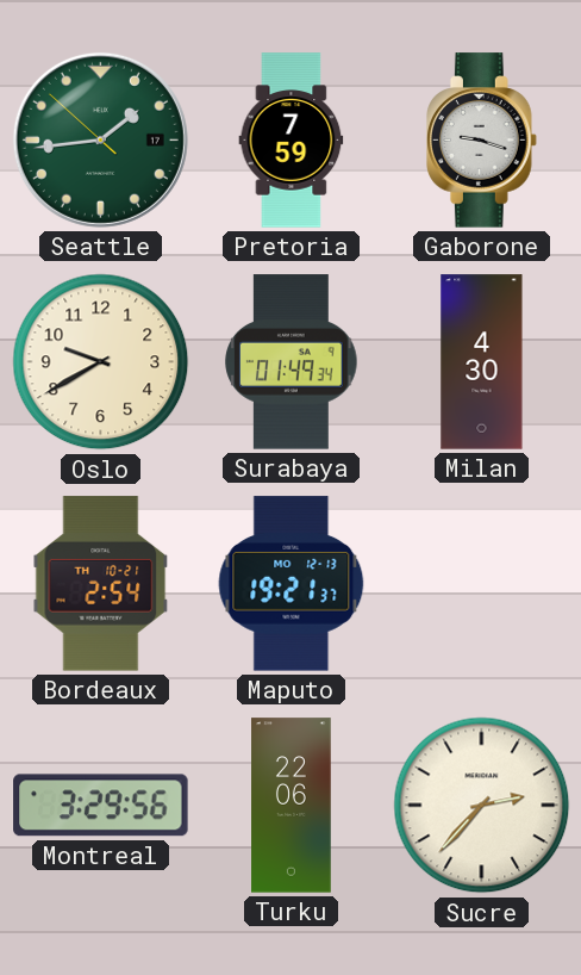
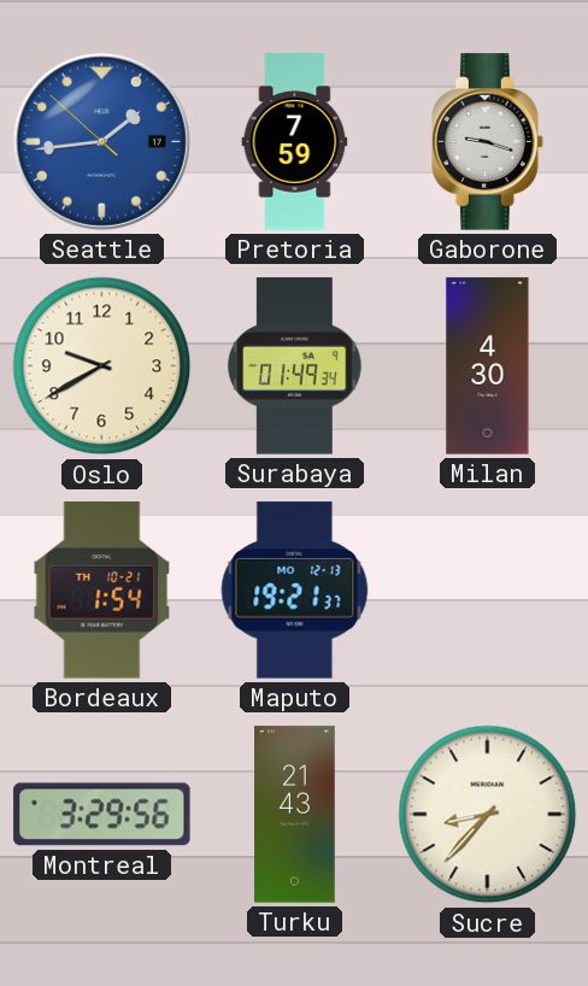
Seattle dial: green -> blue
Bordeaux: 2:54 -> 1:54
Turku: 22:06 -> 21:43
Sucre: 2:37 -> 8:37
